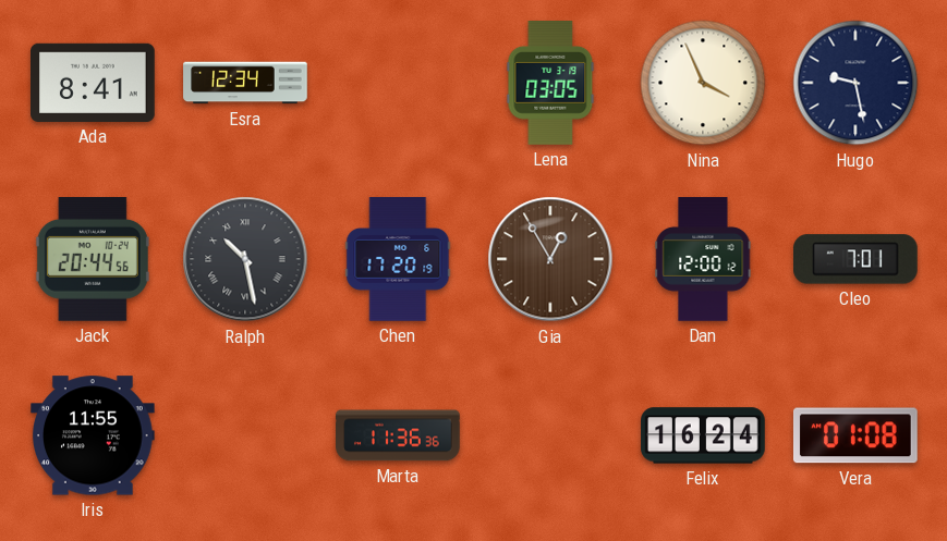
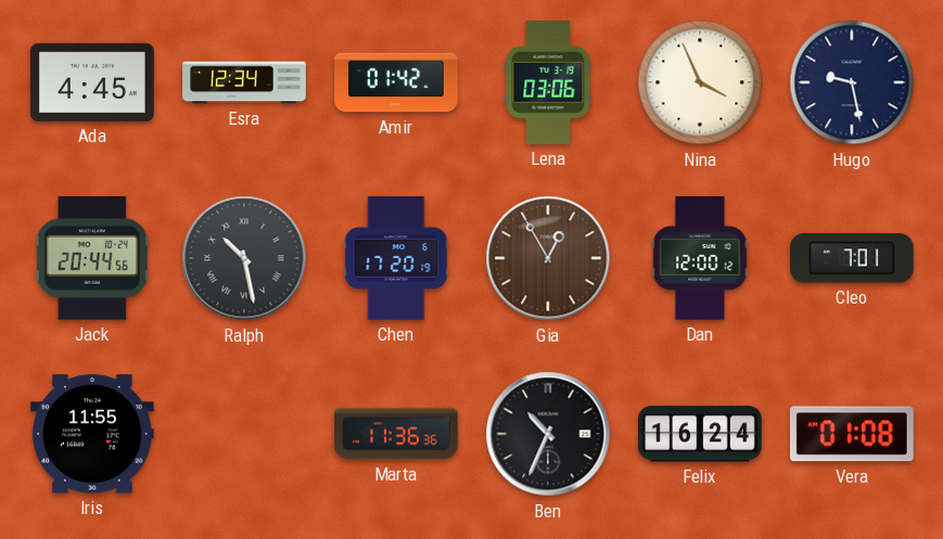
Ada: 8:41 -> 4:45
Amir: none -> 01:42
Lena: 03:05 -> 03:06
Ben: none -> 10:34
